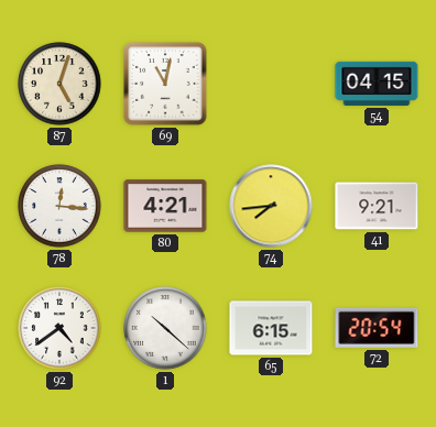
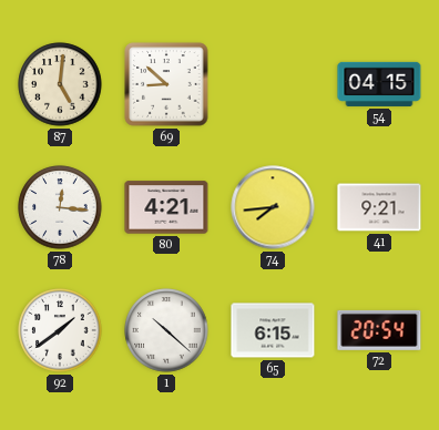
87: 5:03 -> 5:01
69: 11:02 -> 8:52
92: 4:39 -> 1:39
